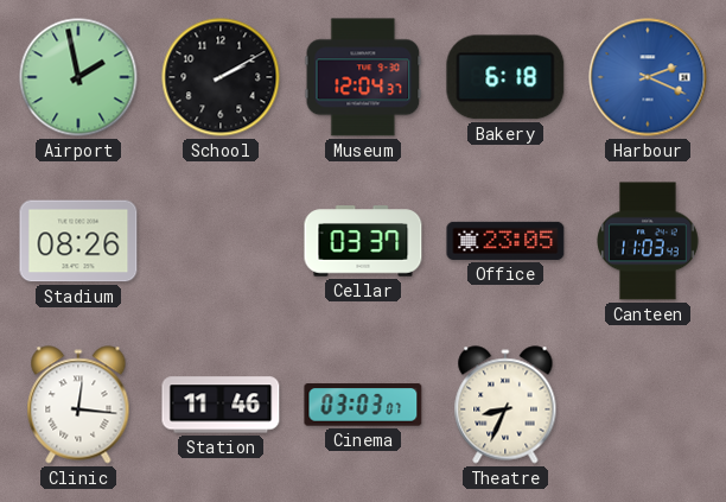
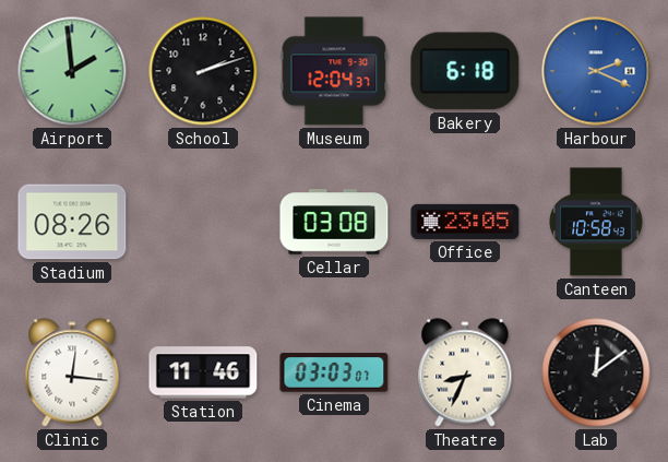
Airport: 1:58 -> 1:59
School: 2:10 -> 2:12
Cellar: 03:37 -> 03:08
Canteen: 11:03 -> 10:58
Lab: none -> 12:09
